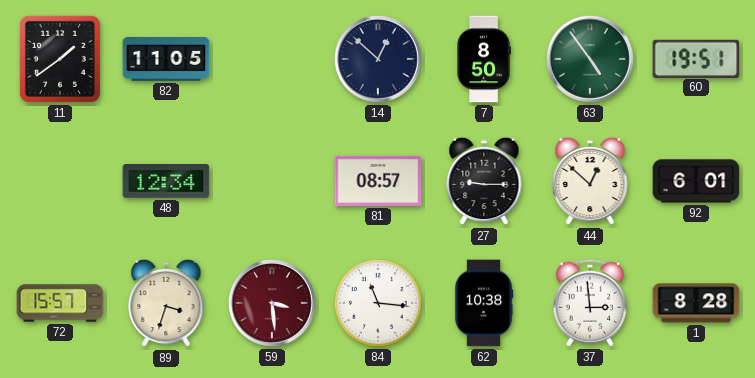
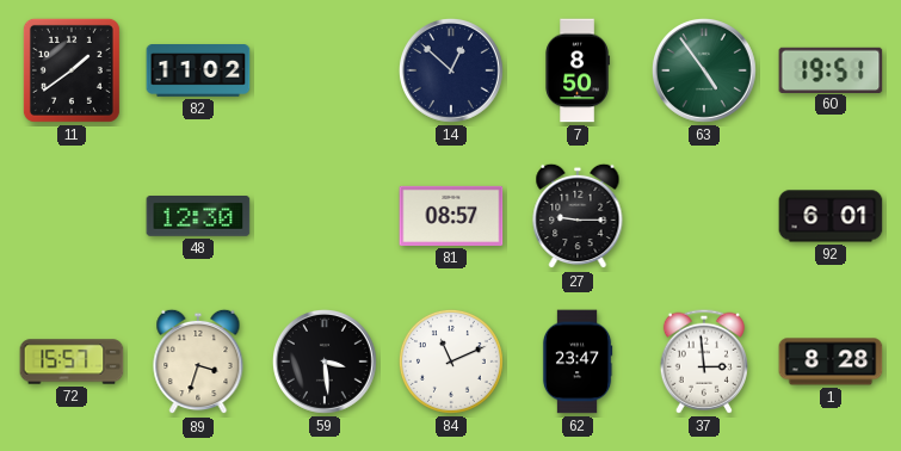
82: 11:05 -> 11:02
48: 12:34 -> 12:30
44: 12:52 -> none
59 dial: burgundy -> black
84: 11:16 -> 11:11
62: 10:38 -> 23:47
